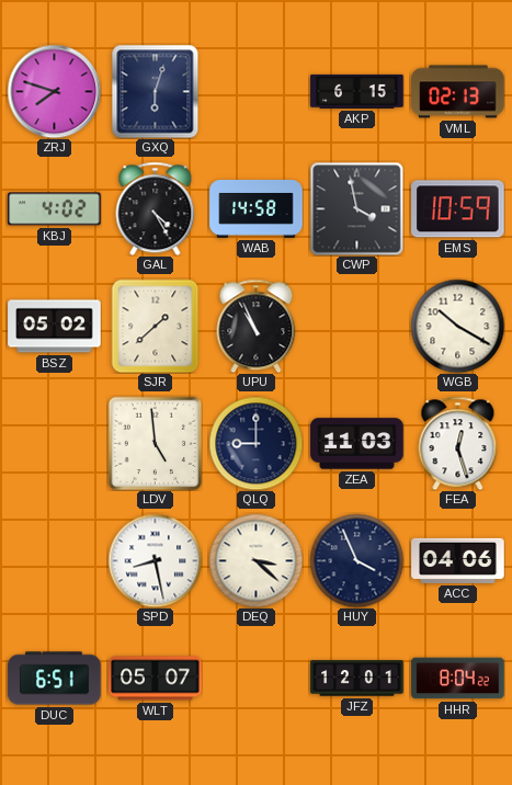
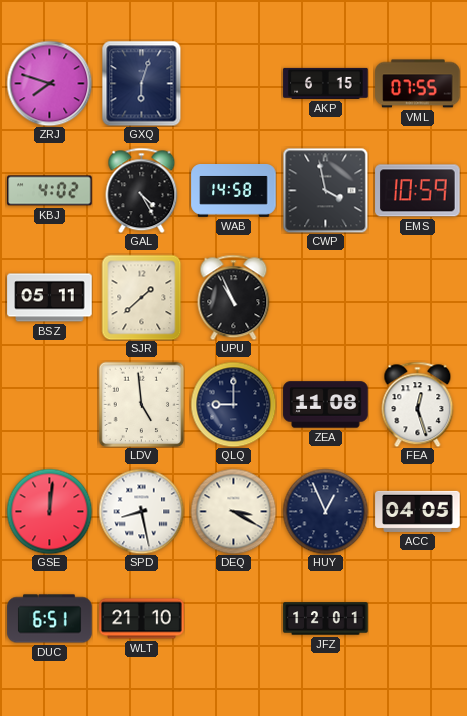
VML: 02:13 -> 07:55
BSZ: 05:02 -> 05:11
WGB: 10:20 -> none
ZEA: 11:03 -> 11:08
GSE: none -> 12:01
DEQ: 3:22 -> 3:20
HUY: 3:56 -> 12:56
ACC: 04:06 -> 04:05
WLT: 05:07 -> 21:10
HHR: 8:04 -> none
